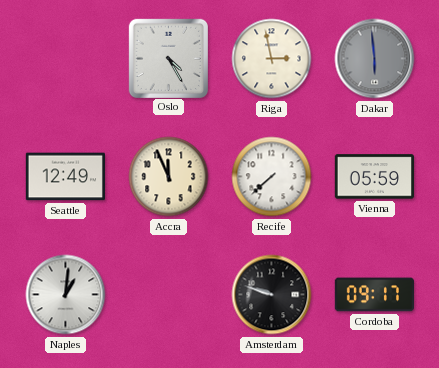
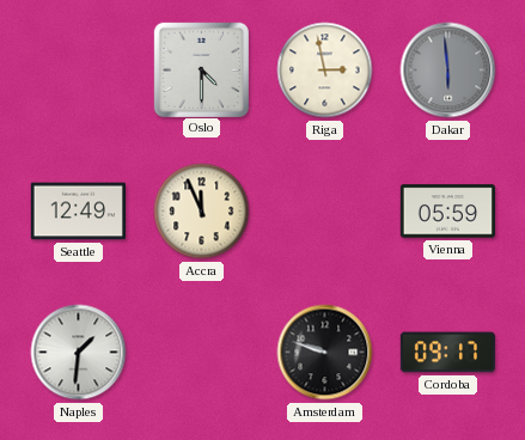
Oslo: 4:25 -> 4:30
Recife: 7:38 -> none
Naples: 1:01 -> 1:31
